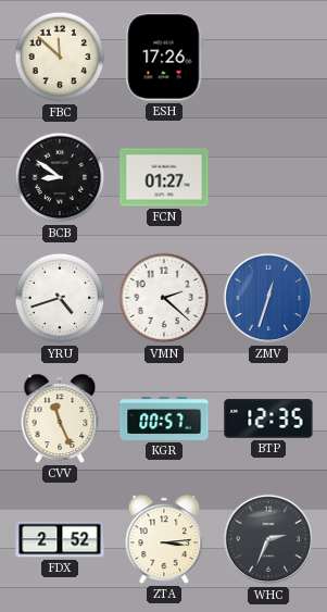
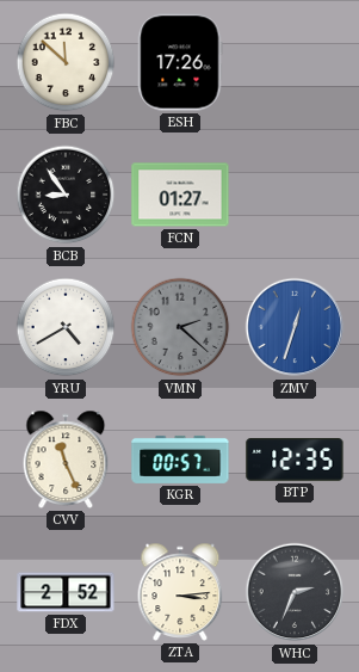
BCB: 8:51 -> 8:54
YRU: 4:42 -> 4:40
VMN dial: white -> grey
